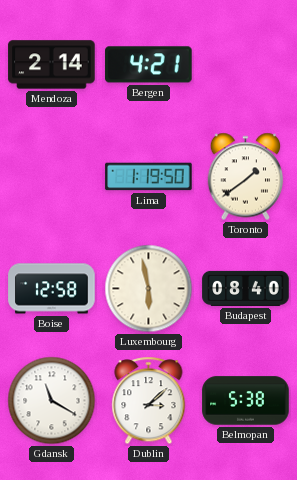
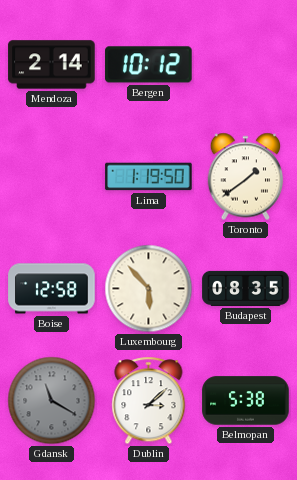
Bergen: 4:21 -> 10:12
Luxembourg: 5:58 -> 5:53
Budapest: 08:40 -> 08:35
Gdansk dial: white -> grey
